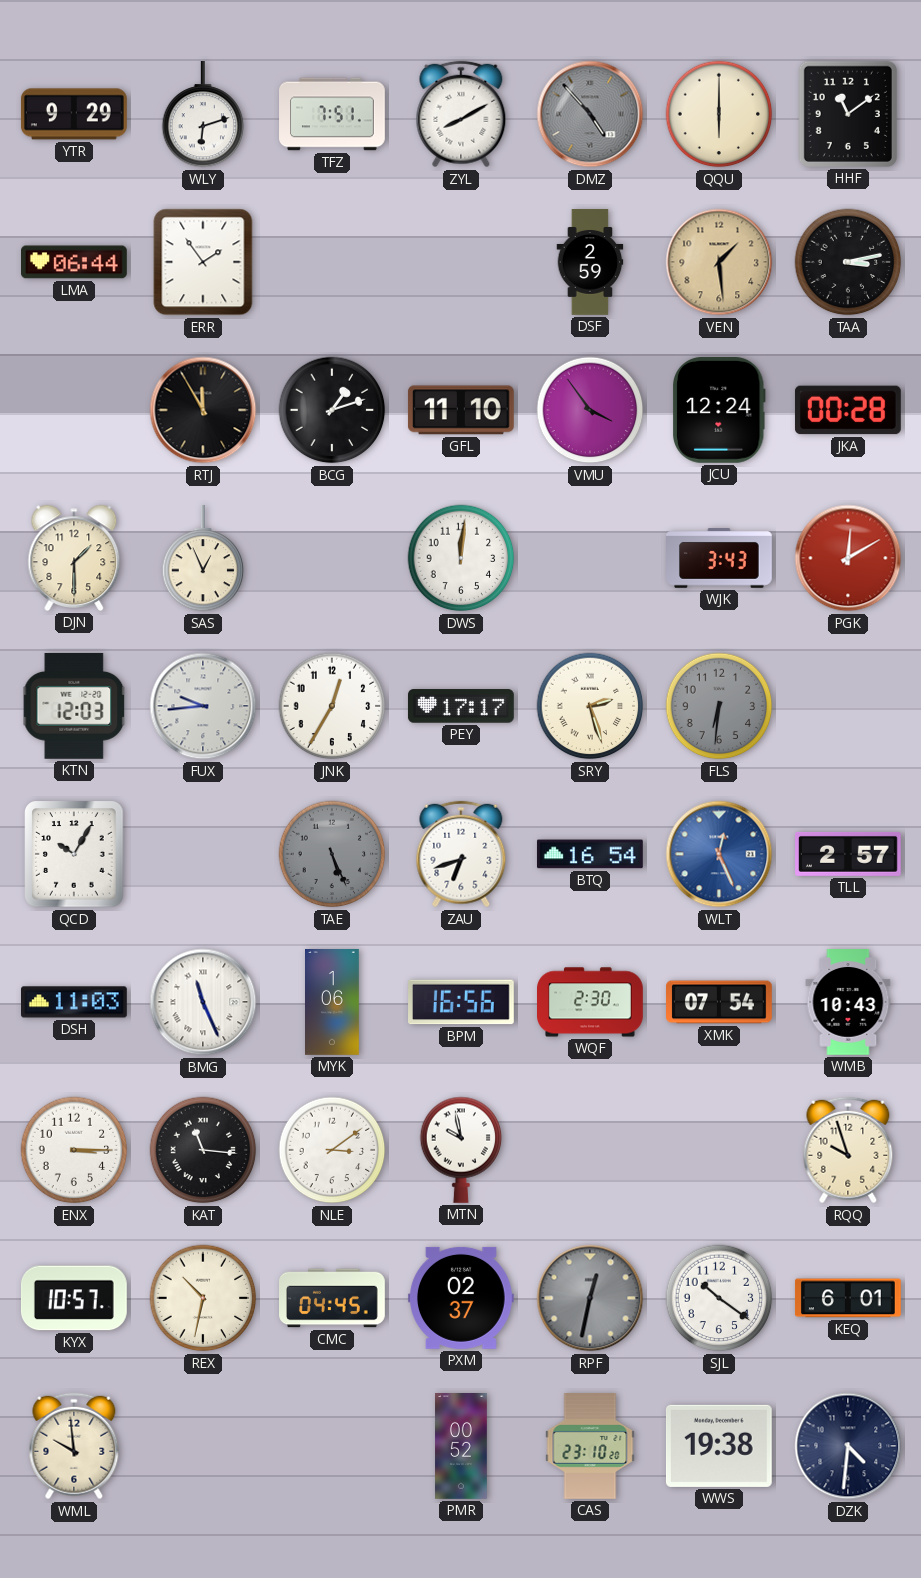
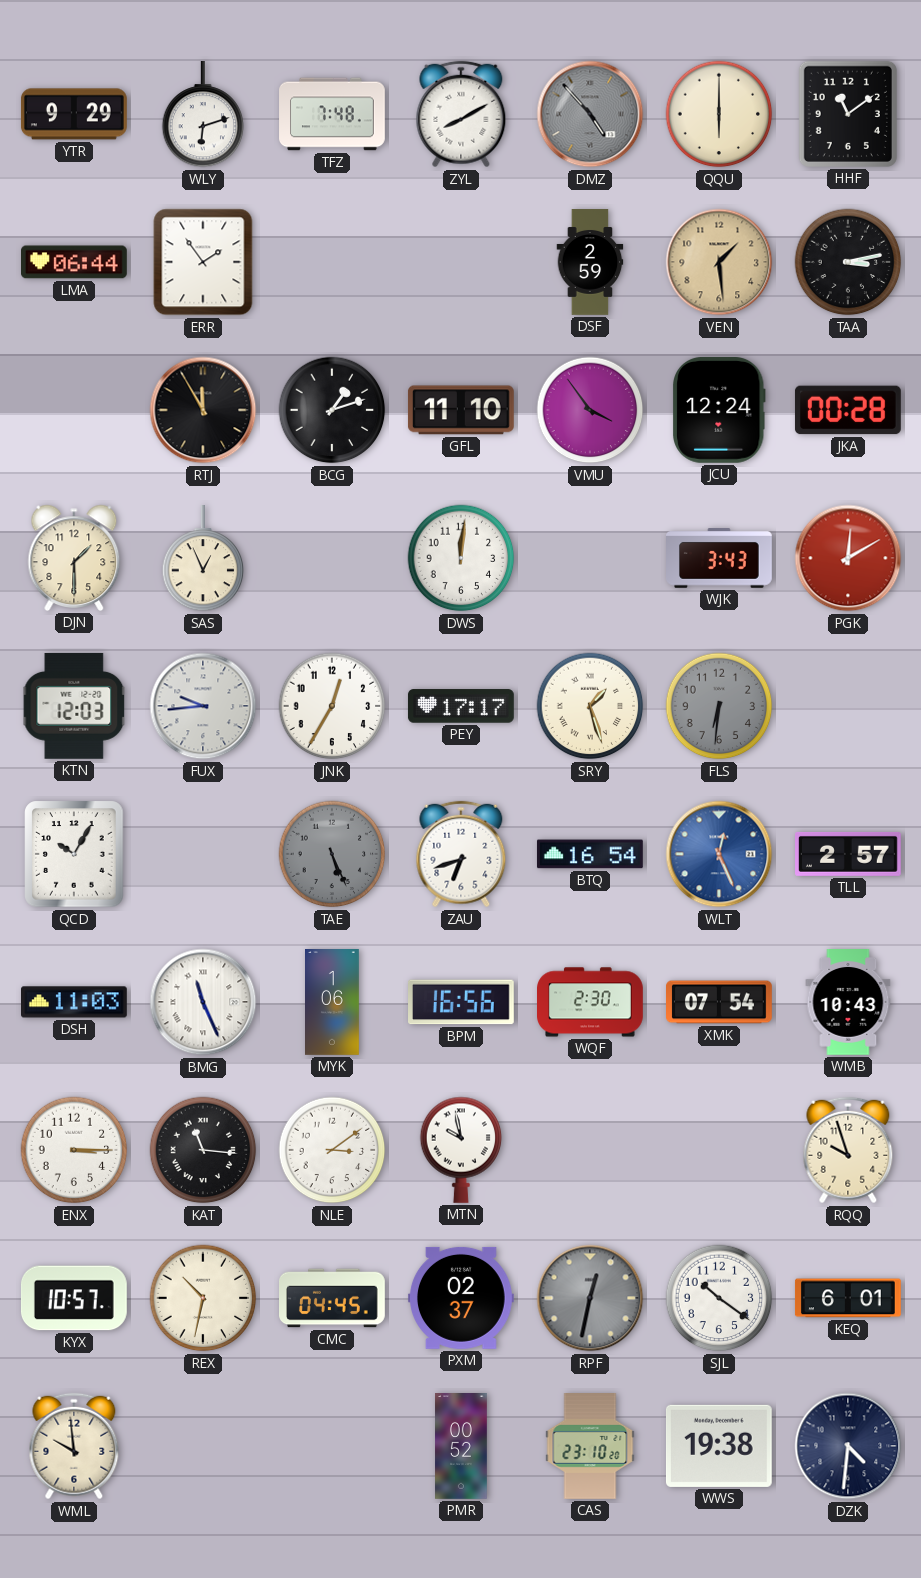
TFZ: 7:51 -> 7:48
SRY: 2:27 -> 1:27
